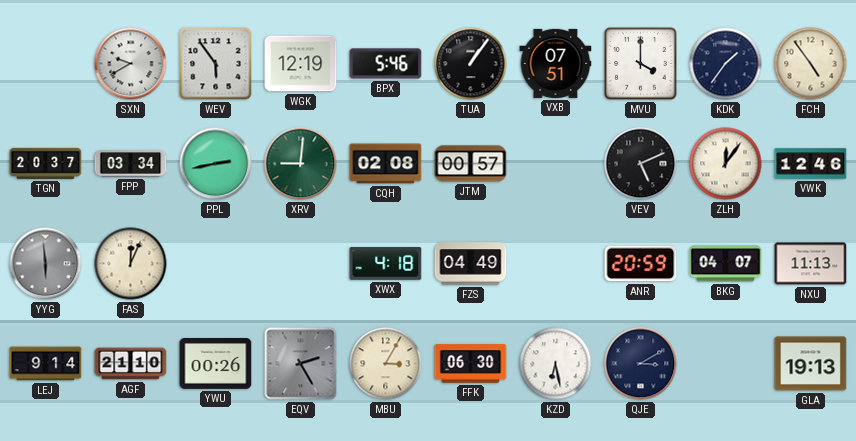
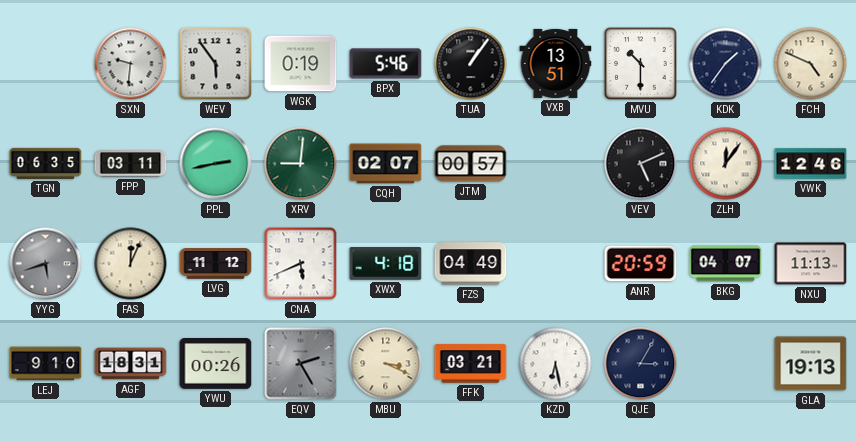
SXN: 9:40 -> 9:31
WGK: 12:19 -> 0:19
VXB: 07:51 -> 13:51
MVU: 4:00 -> 10:30
FCH: 4:54 -> 4:49
TGN: 20:37 -> 06:35
FPP: 03:34 -> 03:11
CQH: 02:08 -> 02:07
YYG: 5:59 -> 5:42
LVG: none -> 11:12
CNA: none -> 5:41
LEJ: 9:14 -> 9:10
AGF: 21:10 -> 18:31
MBU: 3:05 -> 3:19
FFK: 06:30 -> 03:21
QJE: 3:10 -> 3:05
